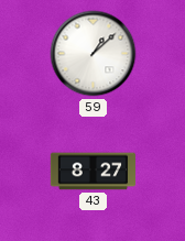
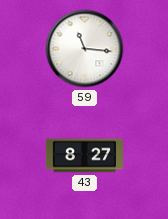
59: 1:08 -> 11:16
